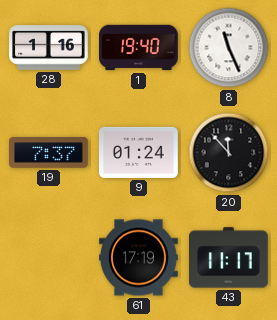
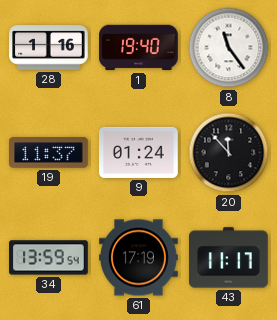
8: 11:26 -> 11:24
19: 7:37 -> 11:37
34: none -> 13:59
